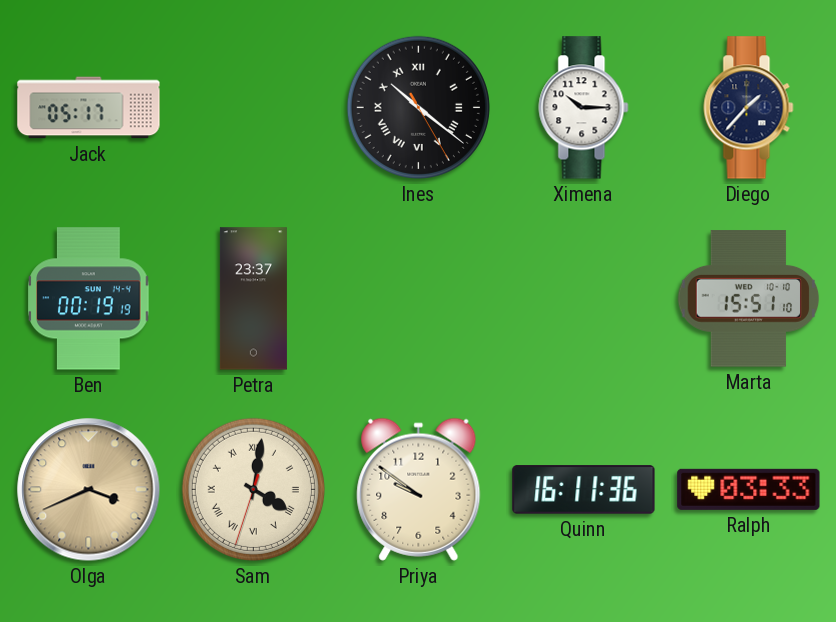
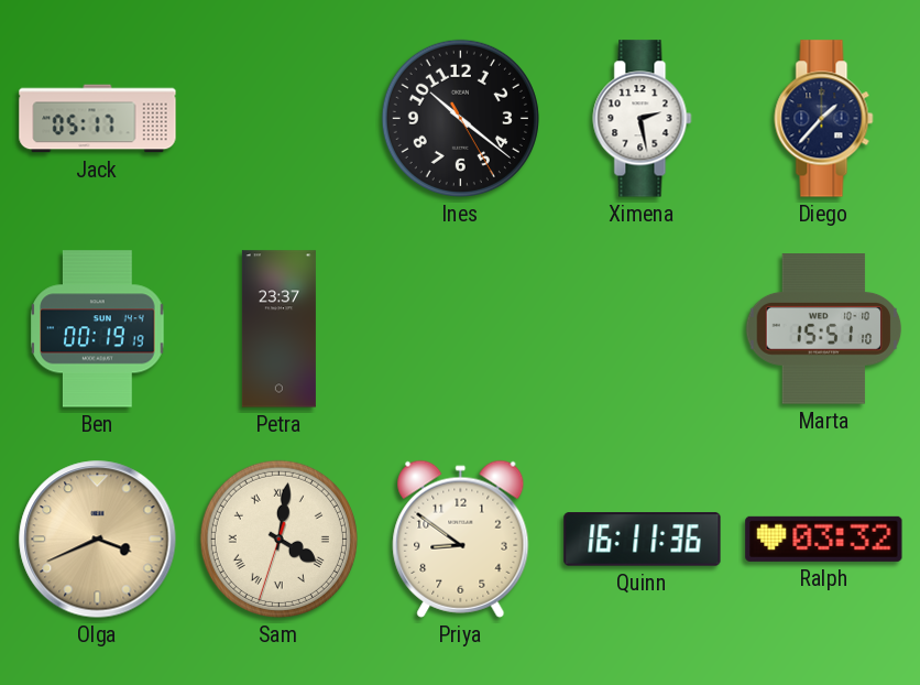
Ines numerals: Roman -> Arabic
Ximena: 10:15 -> 2:28
Priya: 9:51 -> 8:51
Ralph: 03:33 -> 03:32
